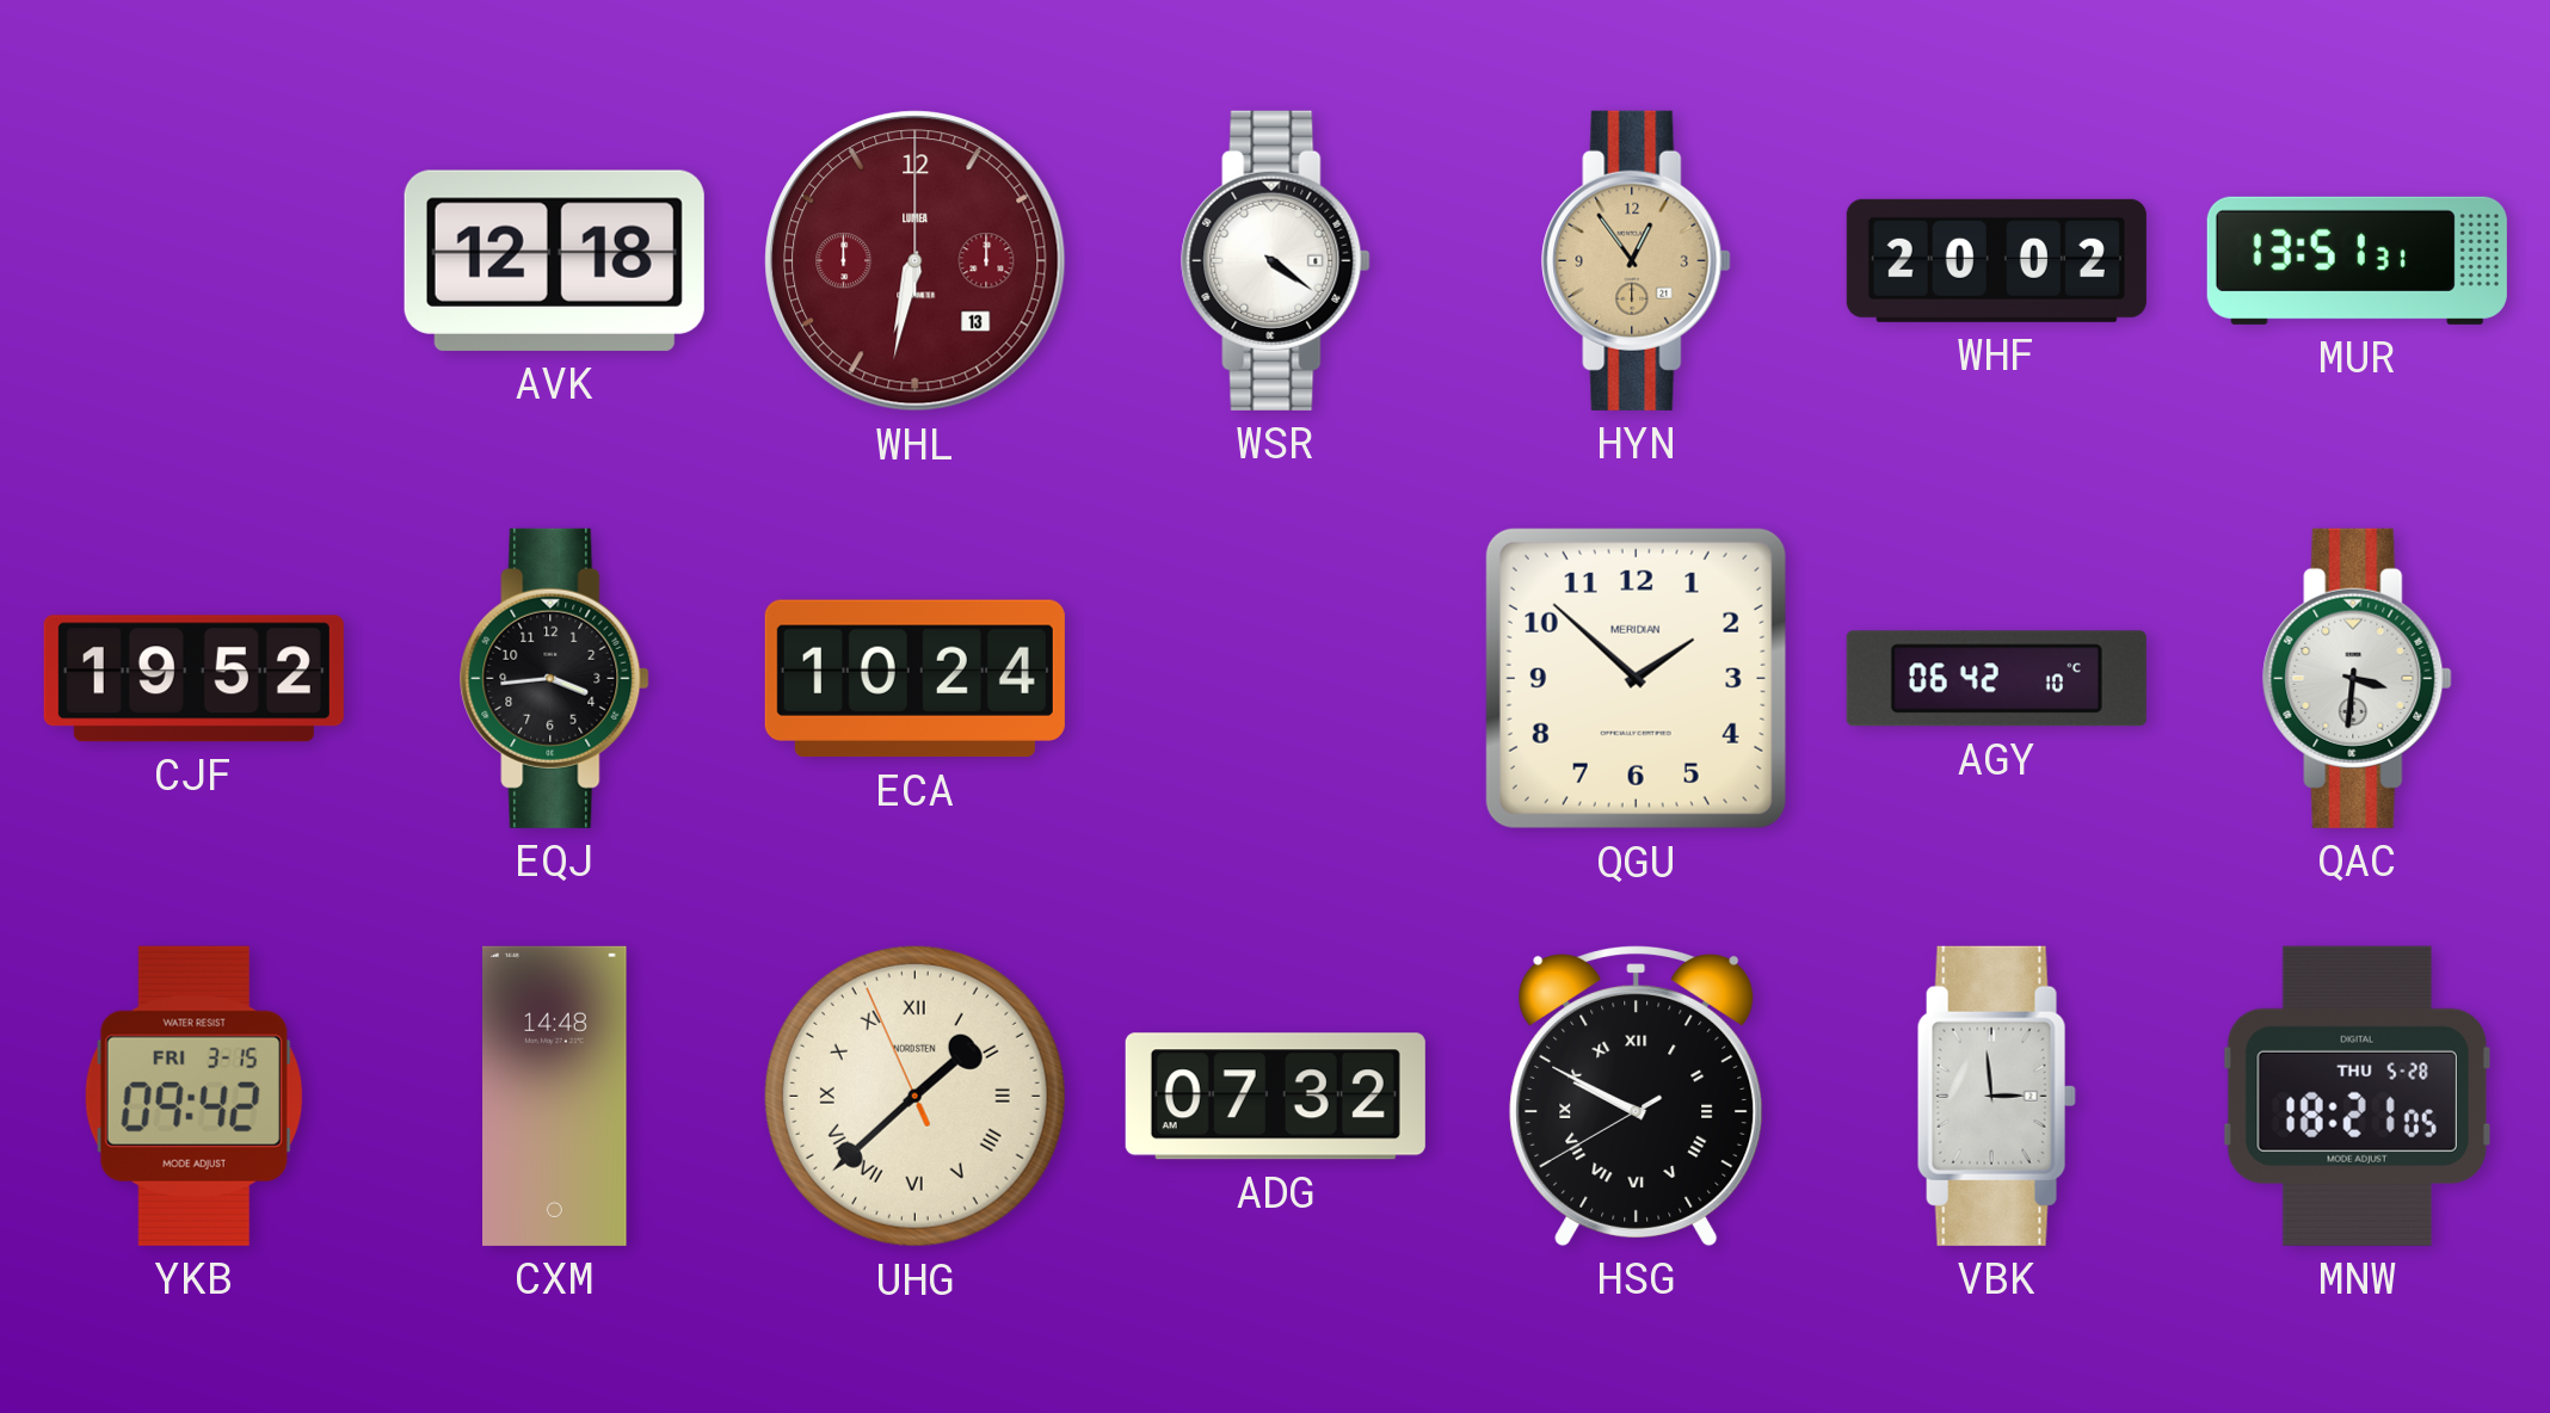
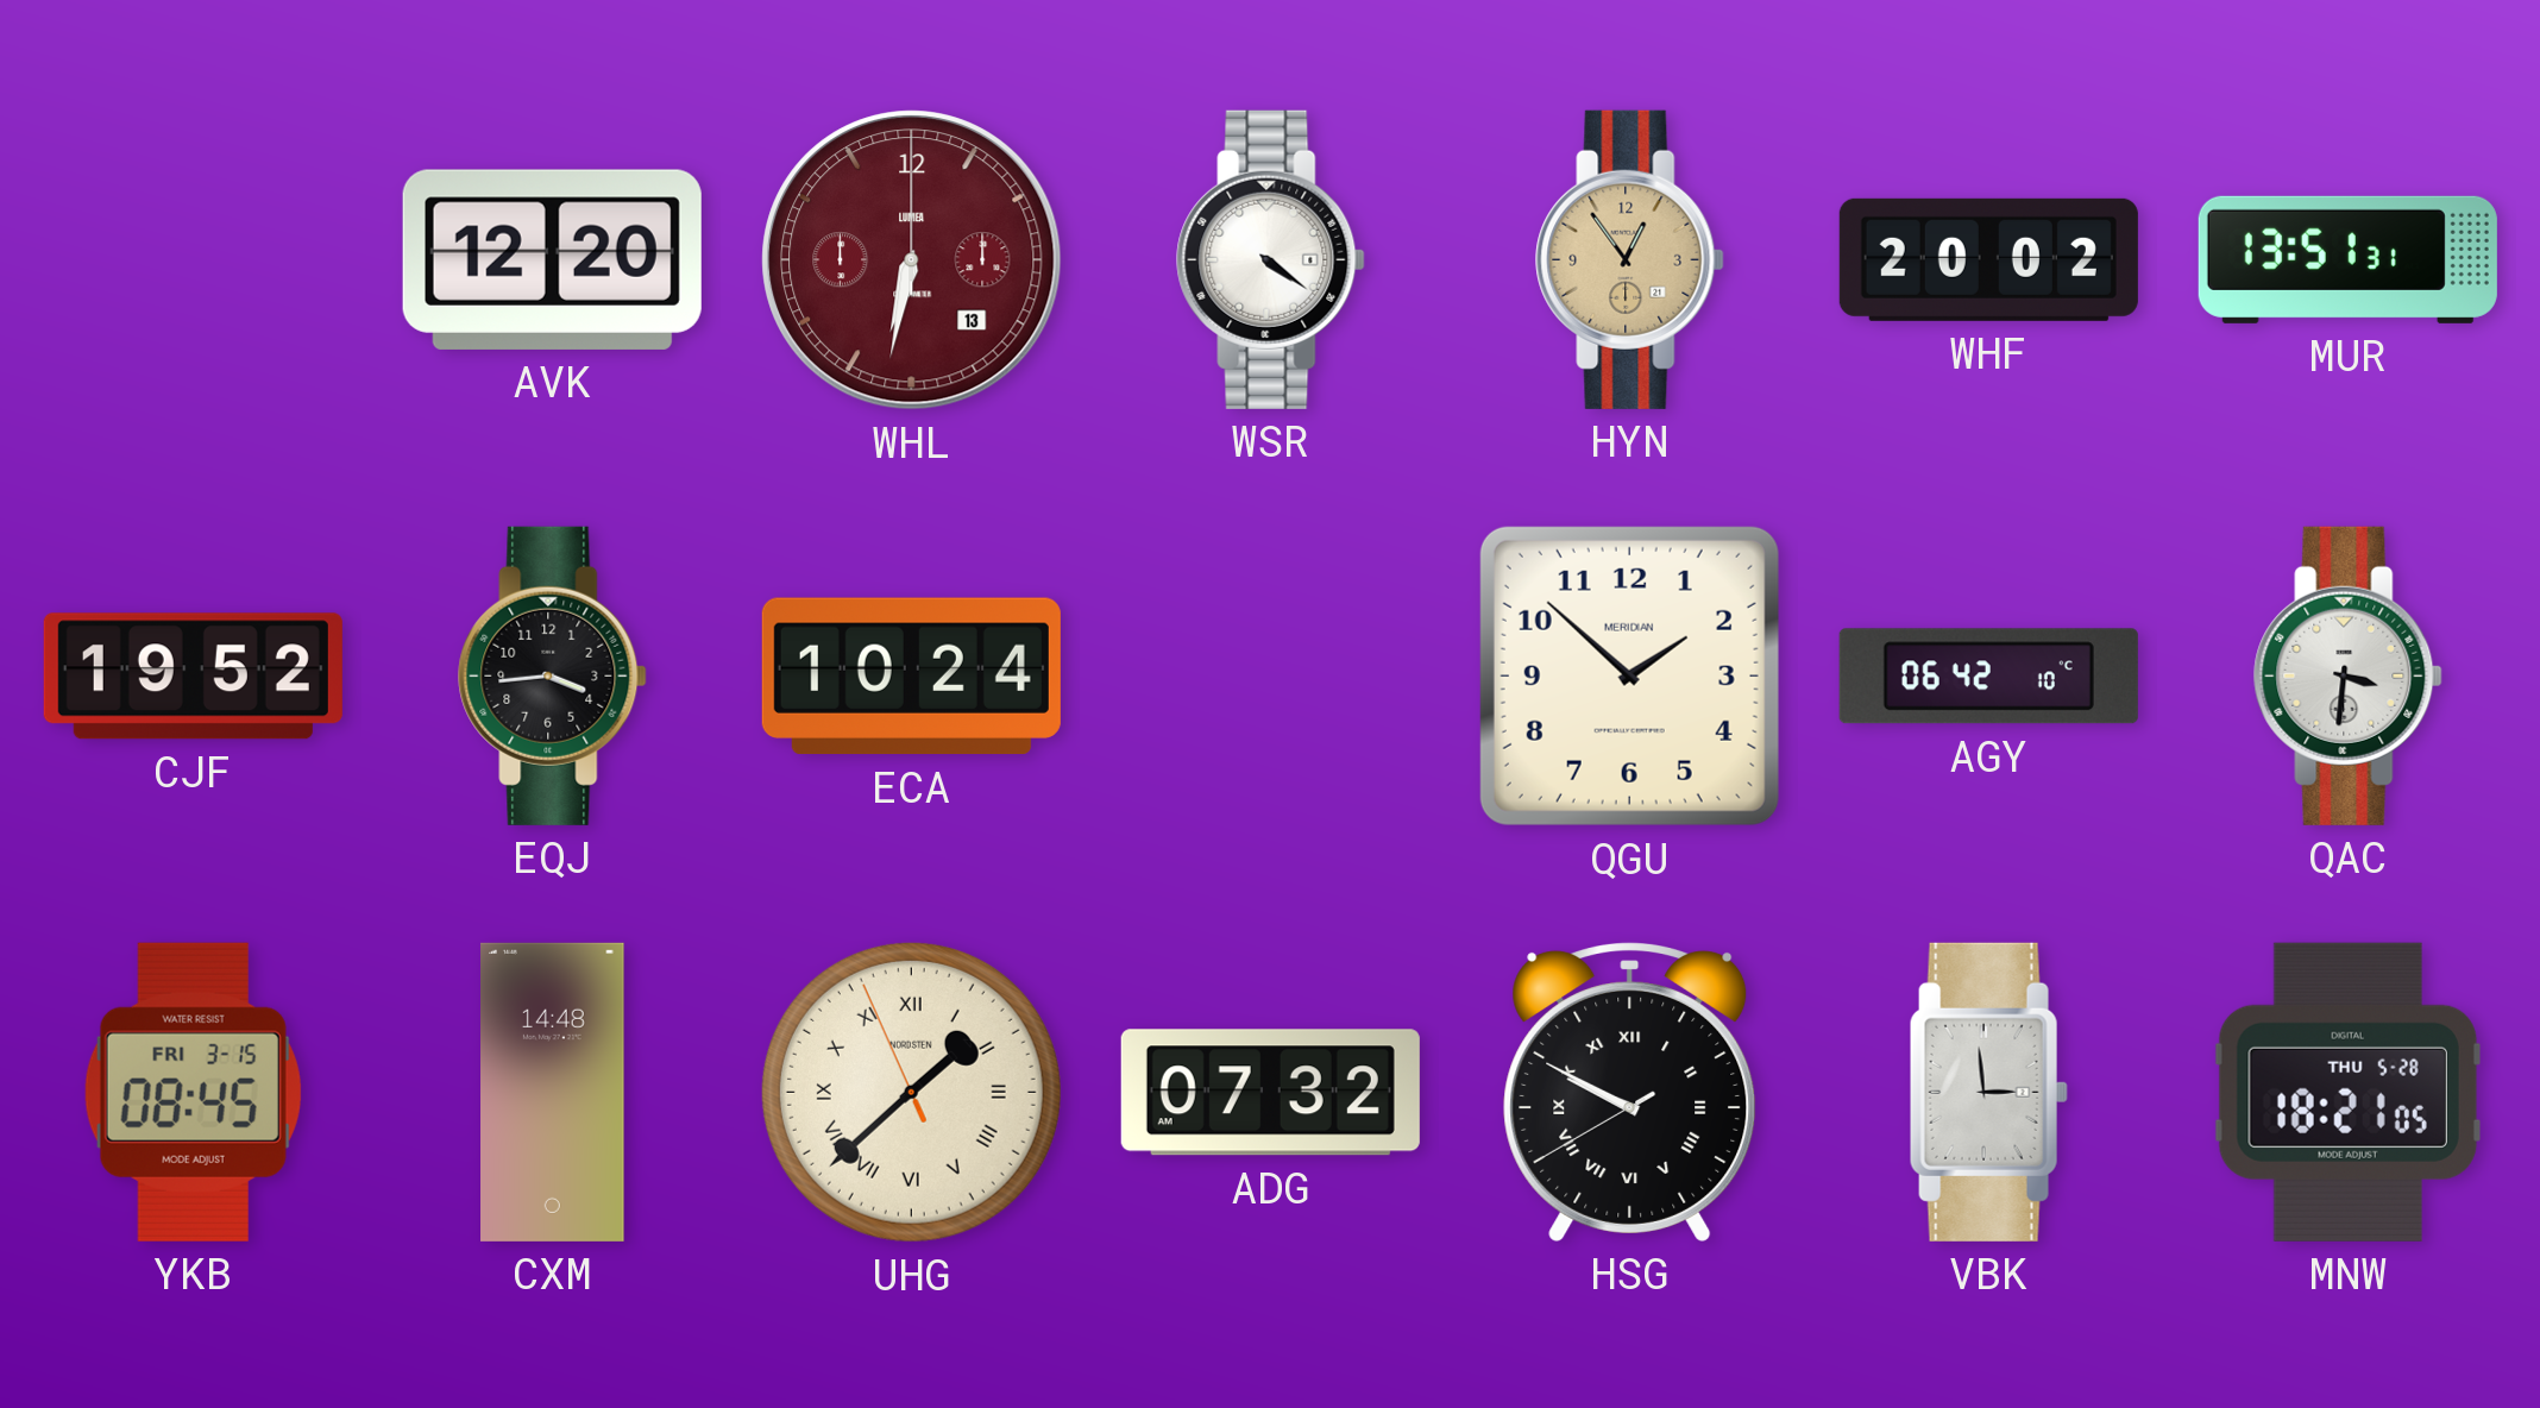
AVK: 12:18 -> 12:20
YKB: 09:42 -> 08:45
